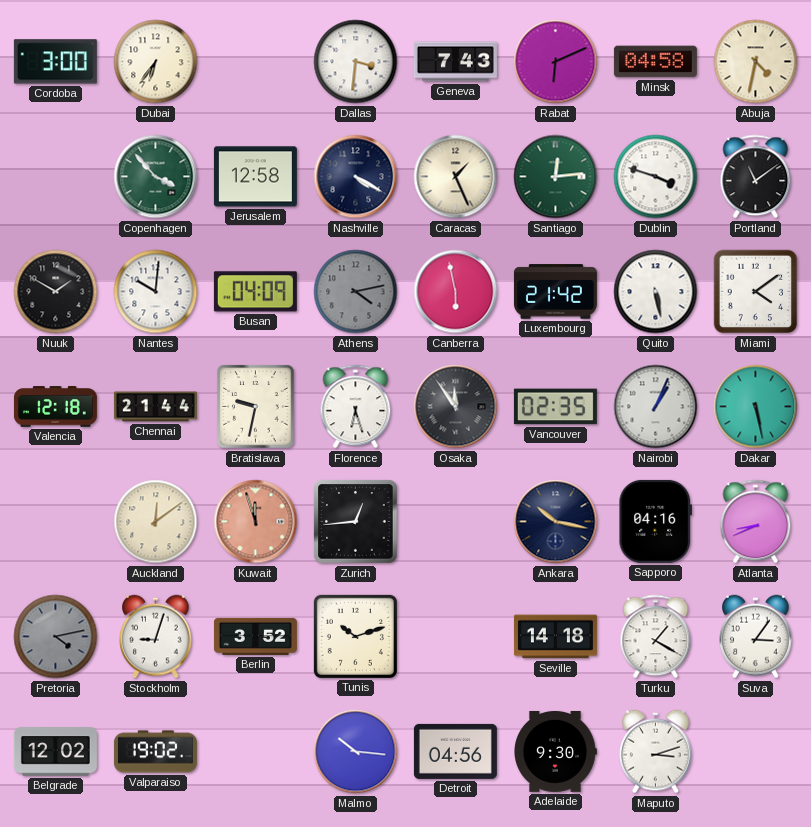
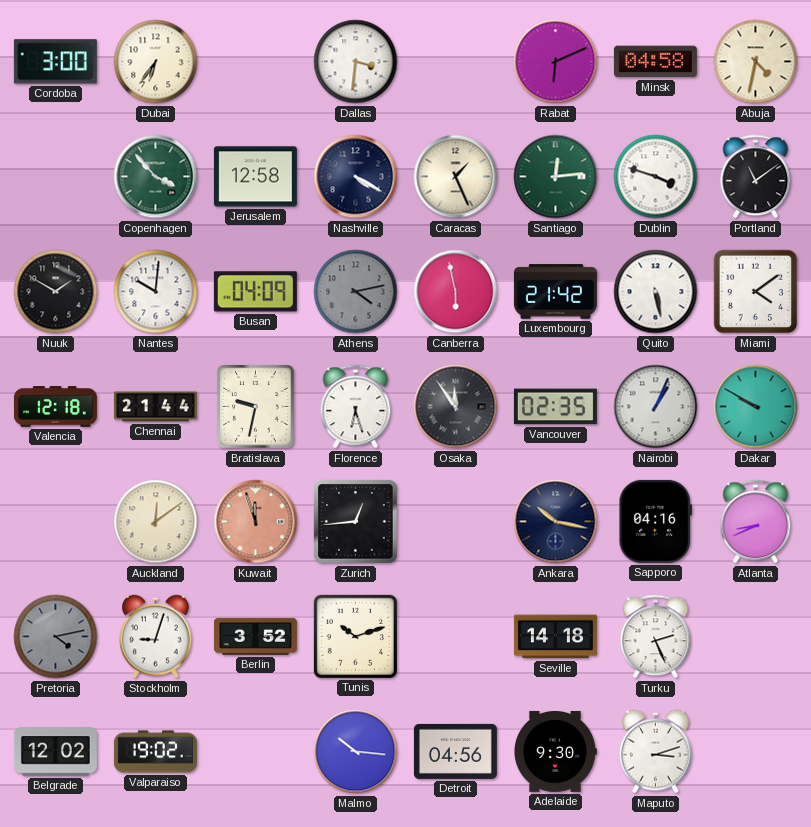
Geneva: 7:43 -> none
Dakar: 5:28 -> 9:50
Turku: 1:20 -> 2:26
Suva: 3:06 -> none
